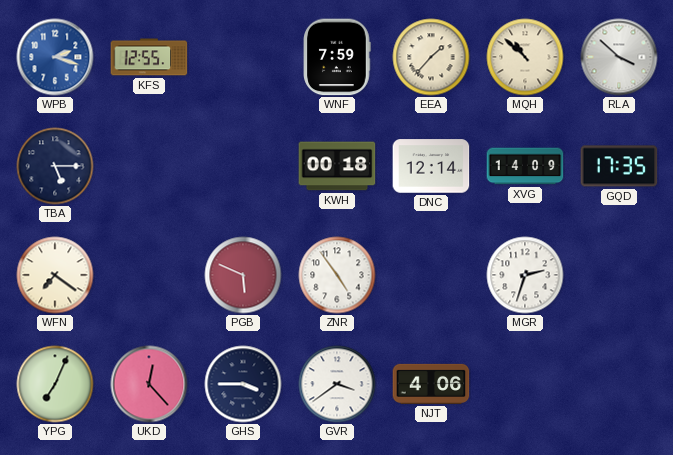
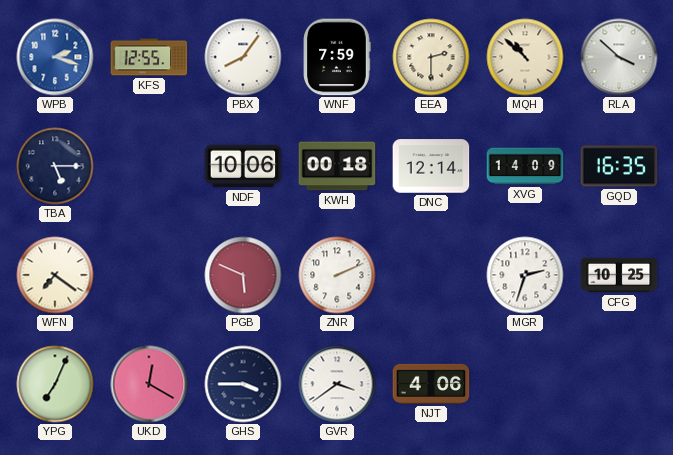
PBX: none -> 8:06
EEA: 1:37 -> 2:30
NDF: none -> 10:06
GQD: 17:35 -> 16:35
ZNR: 4:54 -> 2:11
CFG: none -> 10:25
UKD: 12:23 -> 12:20
